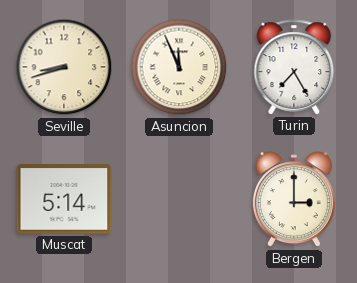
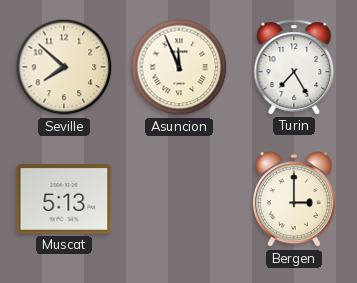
Seville: 8:42 -> 7:52
Muscat: 5:14 -> 5:13
